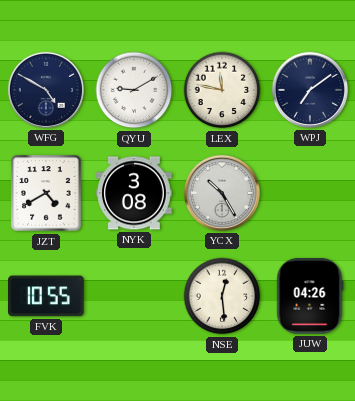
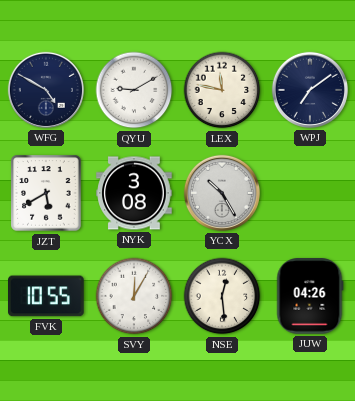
JZT: 4:40 -> 5:40
SVY: none -> 12:05
